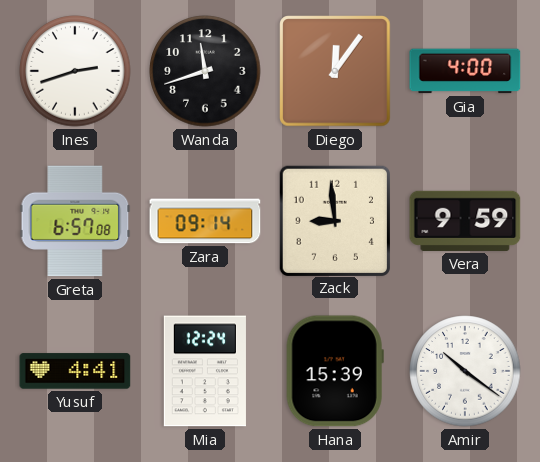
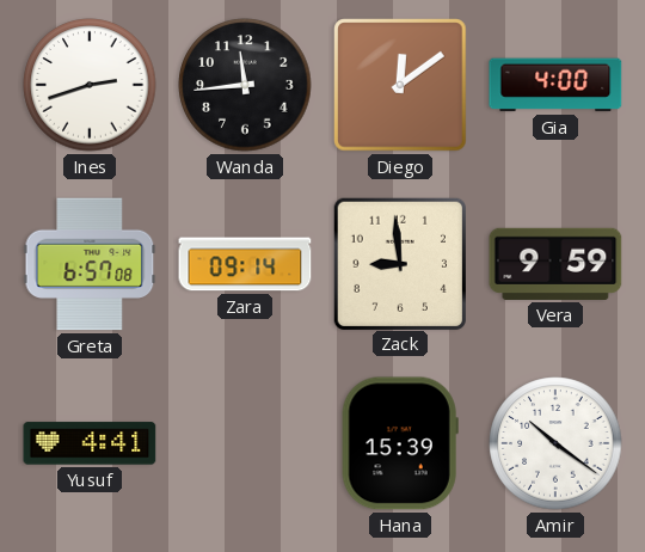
Wanda: 11:42 -> 11:44
Diego: 12:06 -> 12:09
Mia: 12:24 -> none
